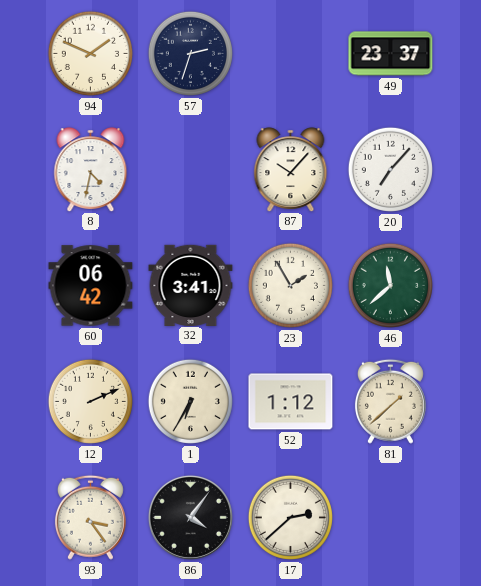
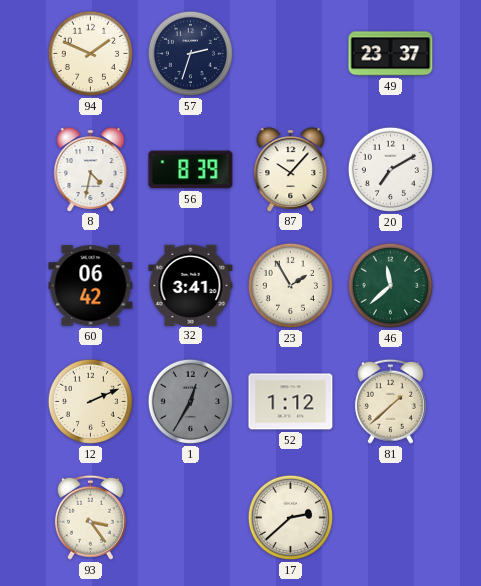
56: none -> 8:39
20: 7:07 -> 7:10
1: 6:35 -> 12:35
1 dial: cream -> grey
86: 4:06 -> none
